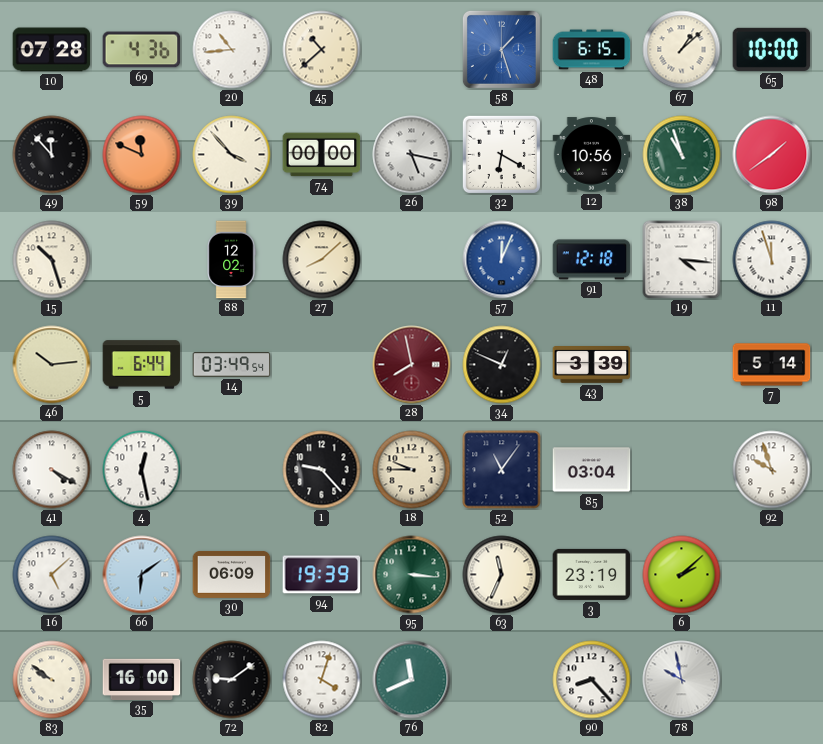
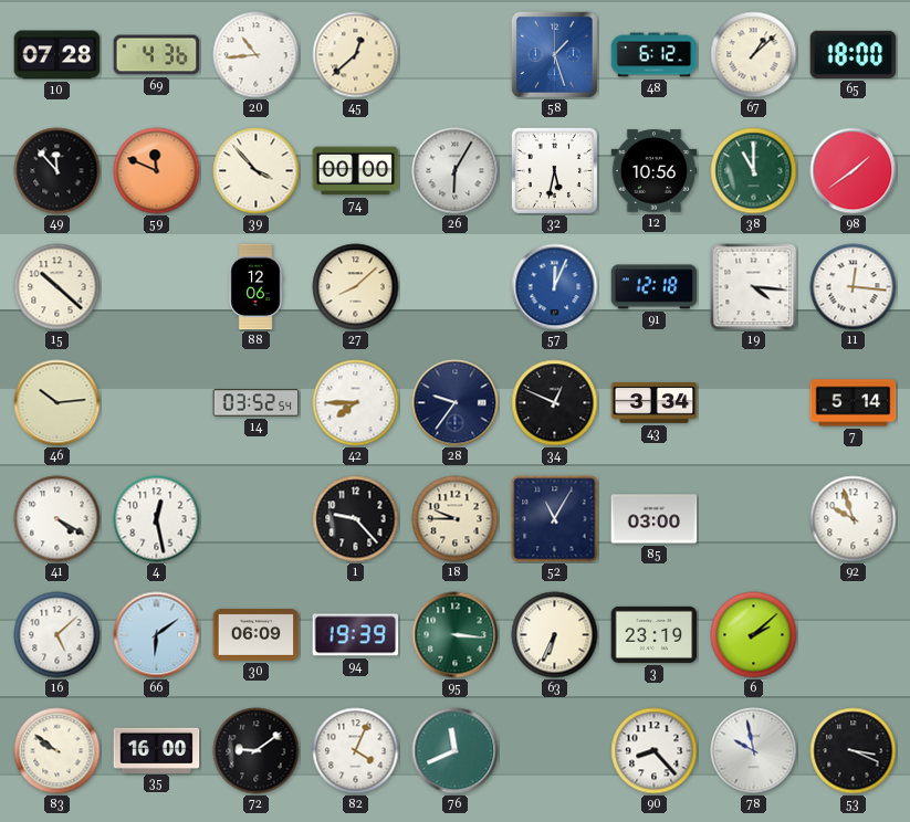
45: 10:38 -> 12:38
48: 6:15 -> 6:12
65: 10:00 -> 18:00
26: 5:17 -> 6:05
32: 6:20 -> 5:32
38: 10:57 -> 11:00
15: 10:27 -> 10:22
88: 12:02 -> 12:06
11: 11:57 -> 12:16
5: 6:44 -> none
14: 03:49 -> 03:52
42: none -> 7:45
28: 7:58 -> 9:36
28 dial: burgundy -> navy
43: 3:39 -> 3:34
52: 11:06 -> 11:05
85: 03:04 -> 03:00
63: 11:34 -> 6:34
82: 4:03 -> 4:04
53: none -> 3:19
